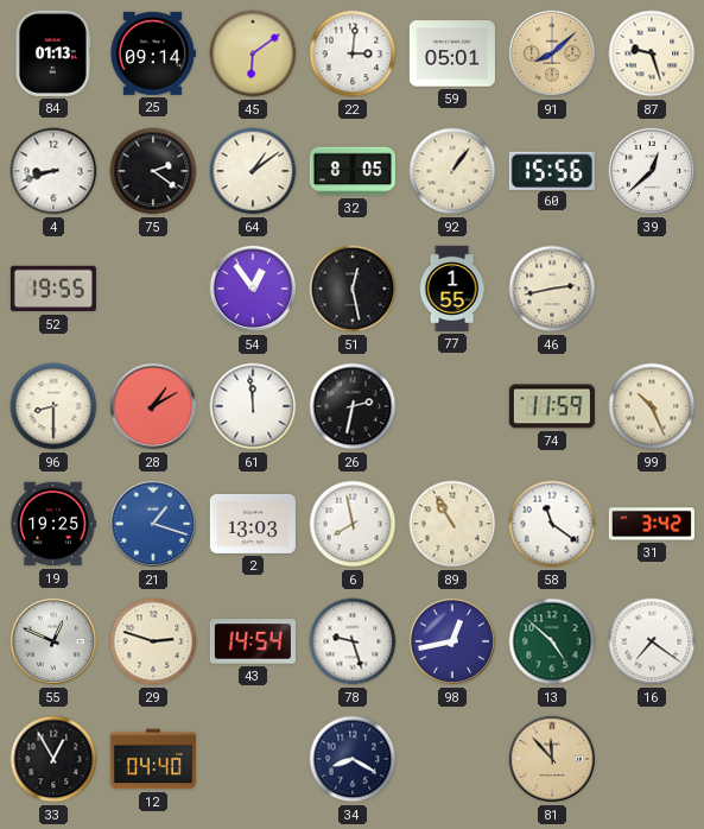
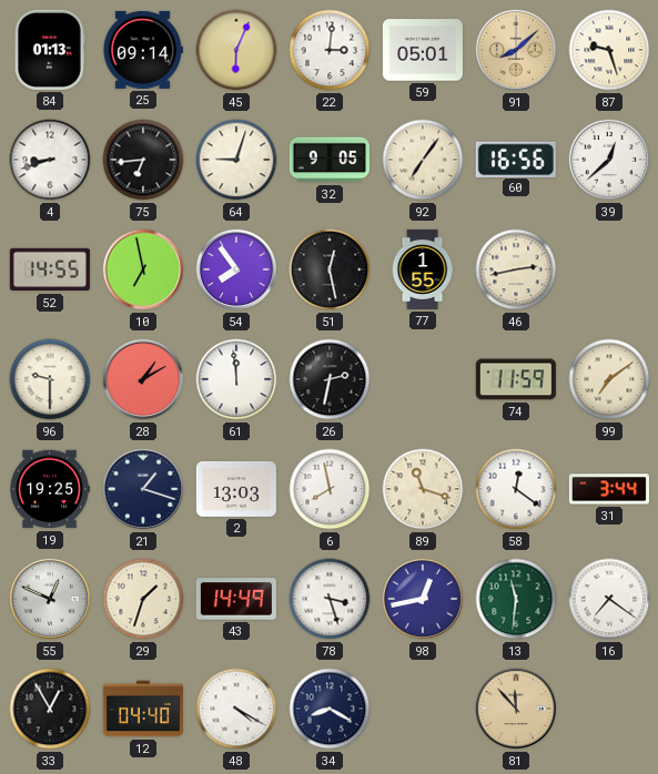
45: 6:09 -> 6:04
75: 2:21 -> 6:44
64: 1:09 -> 9:03
32: 8:05 -> 9:05
92: 1:06 -> 7:06
60: 15:56 -> 16:56
52: 19:55 -> 14:55
10: none -> 6:58
54: 12:54 -> 7:54
96: 8:30 -> 9:30
99: 10:26 -> 7:09
21 dial: blue -> navy
89: 10:55 -> 11:18
58: 11:21 -> 12:21
31: 3:42 -> 3:44
29: 2:48 -> 1:33
43: 14:54 -> 14:49
78: 9:27 -> 3:27
13: 4:52 -> 11:31
48: none -> 4:20
